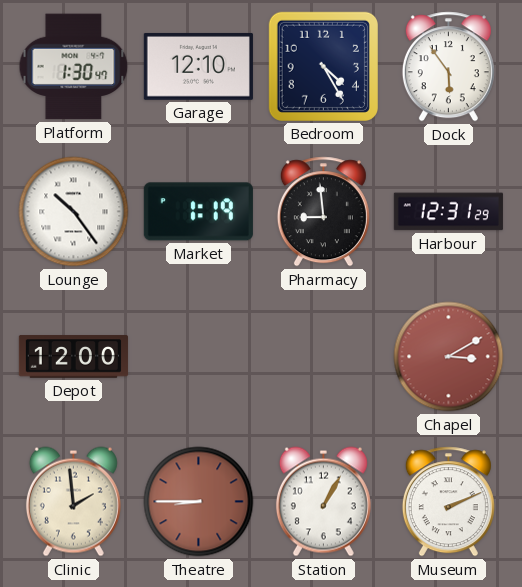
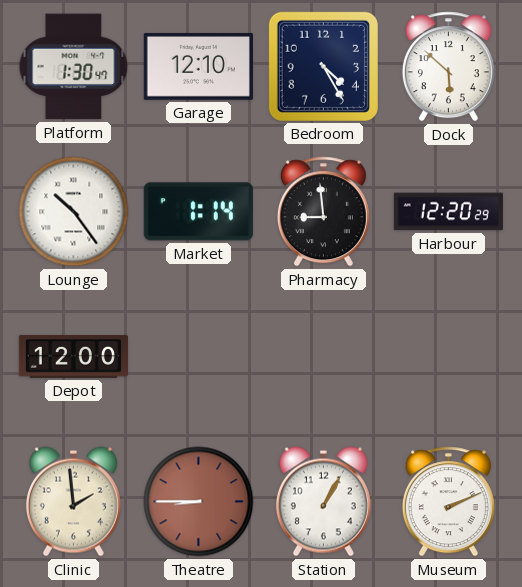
Dock: 5:54 -> 5:52
Market: 1:19 -> 1:14
Harbour: 12:31 -> 12:20
Chapel: 3:10 -> none
